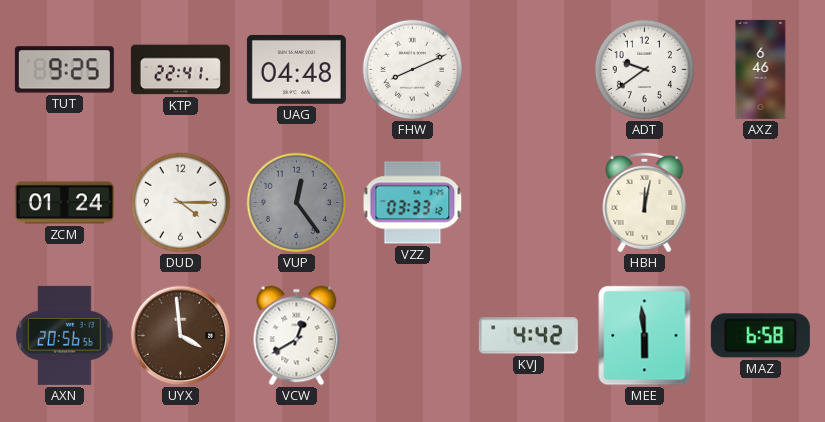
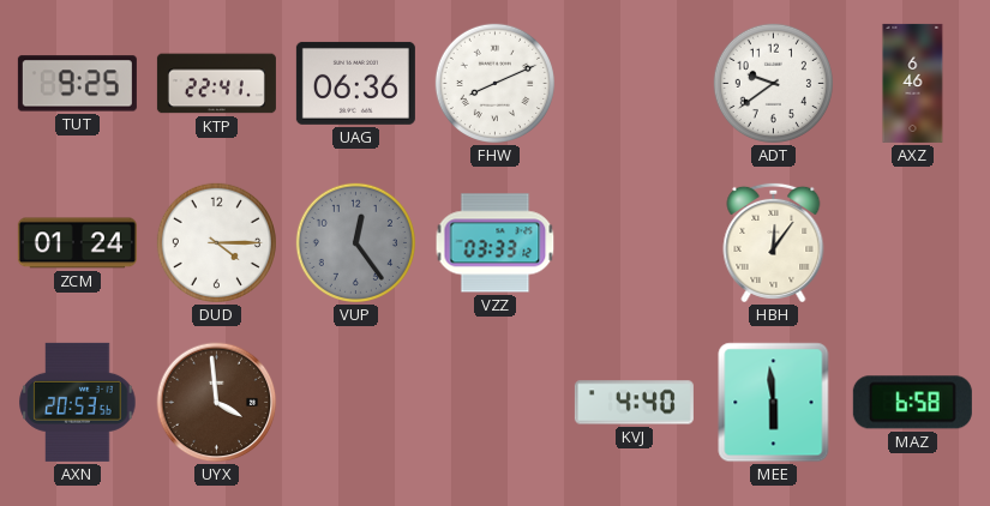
UAG: 04:48 -> 06:36
HBH: 12:02 -> 12:06
AXN: 20:56 -> 20:53
VCW: 12:40 -> none
KVJ: 4:42 -> 4:40
